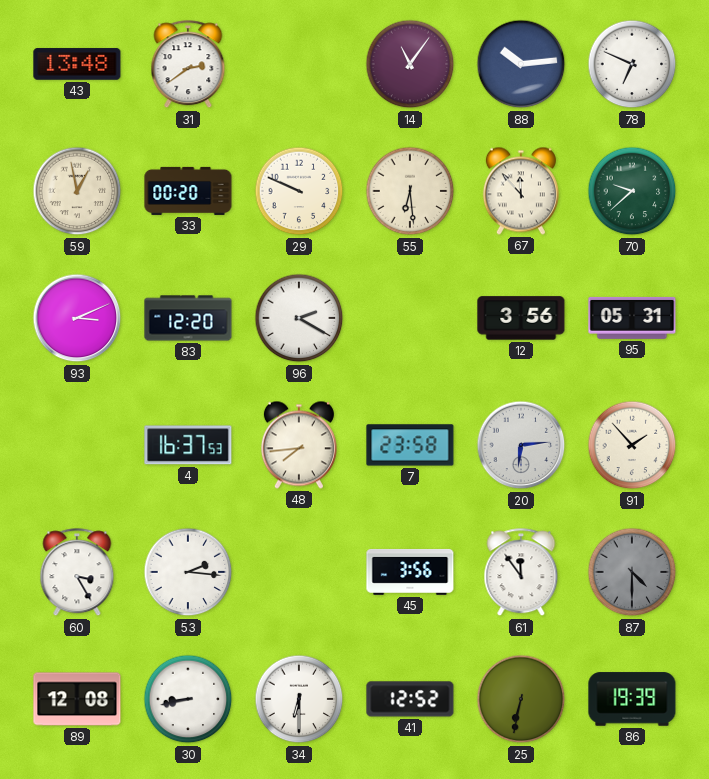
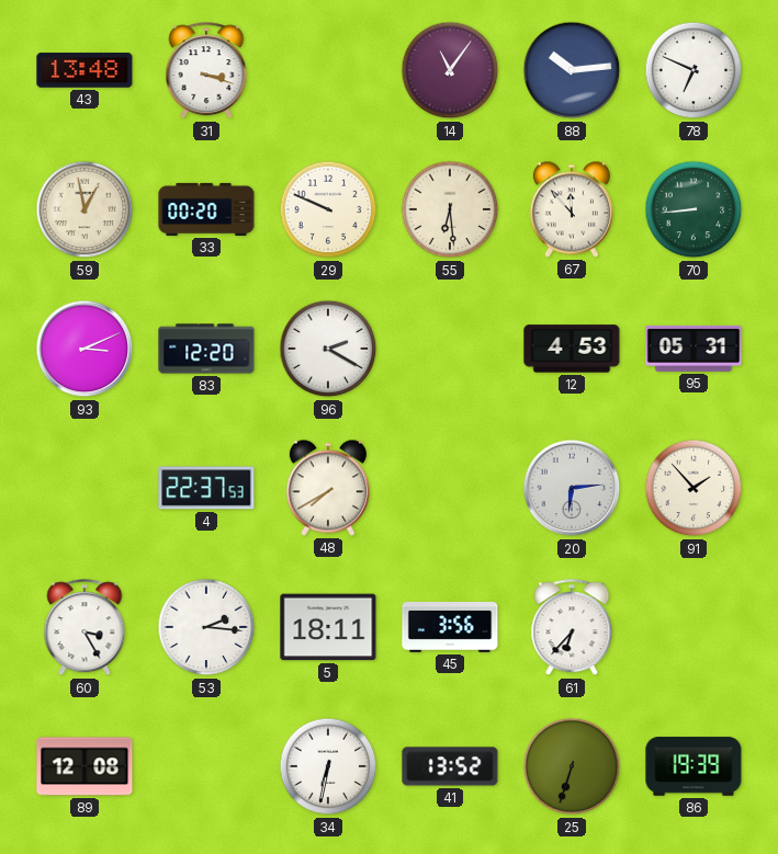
31: 2:39 -> 3:18
70: 9:38 -> 8:44
12: 3:56 -> 4:53
4: 16:37 -> 22:37
48: 7:44 -> 7:40
7: 23:58 -> none
5: none -> 18:11
61: 11:54 -> 6:37
87: 4:30 -> none
30: 8:43 -> none
34: 6:30 -> 6:32
41: 12:52 -> 13:52
25: 6:32 -> 6:33
